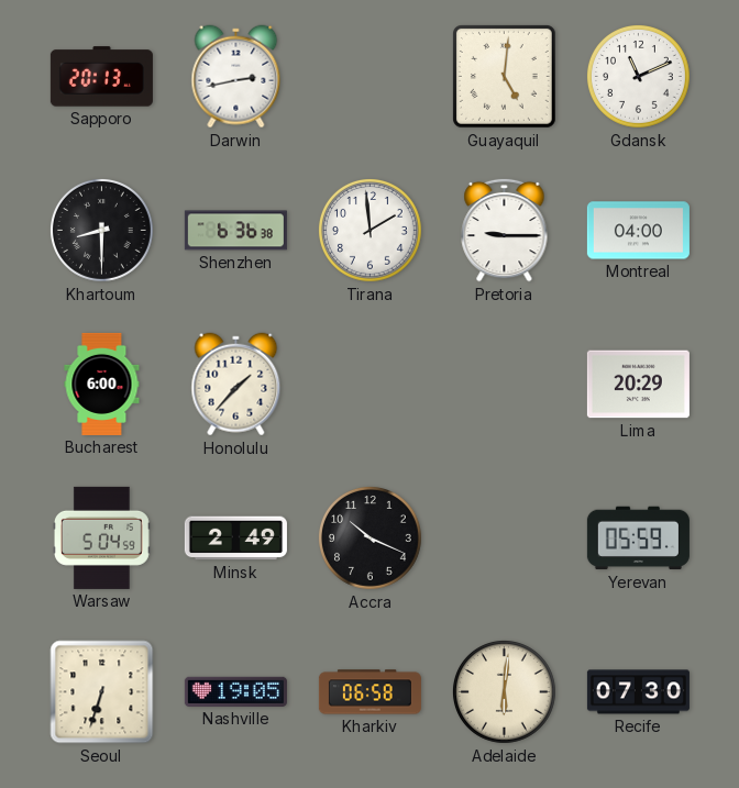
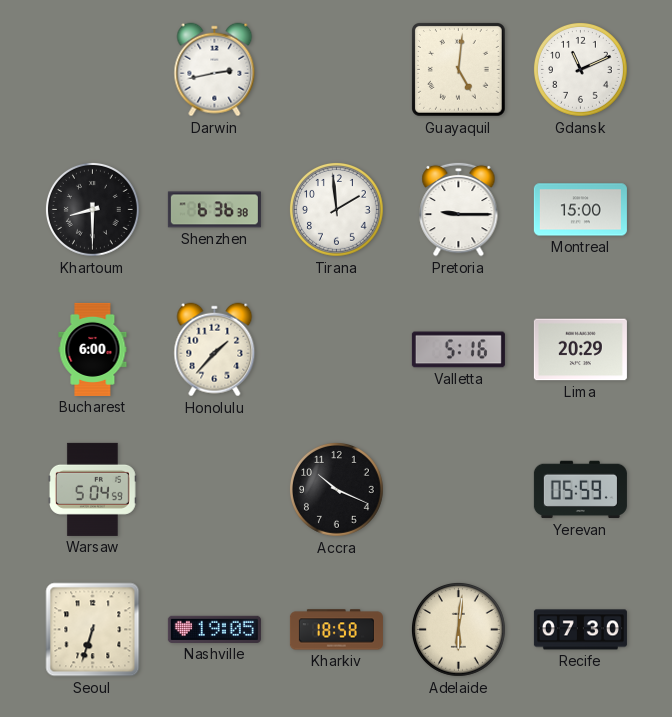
Sapporo: 20:13 -> none
Montreal: 04:00 -> 15:00
Valletta: none -> 5:16
Minsk: 2:49 -> none
Kharkiv: 06:58 -> 18:58
